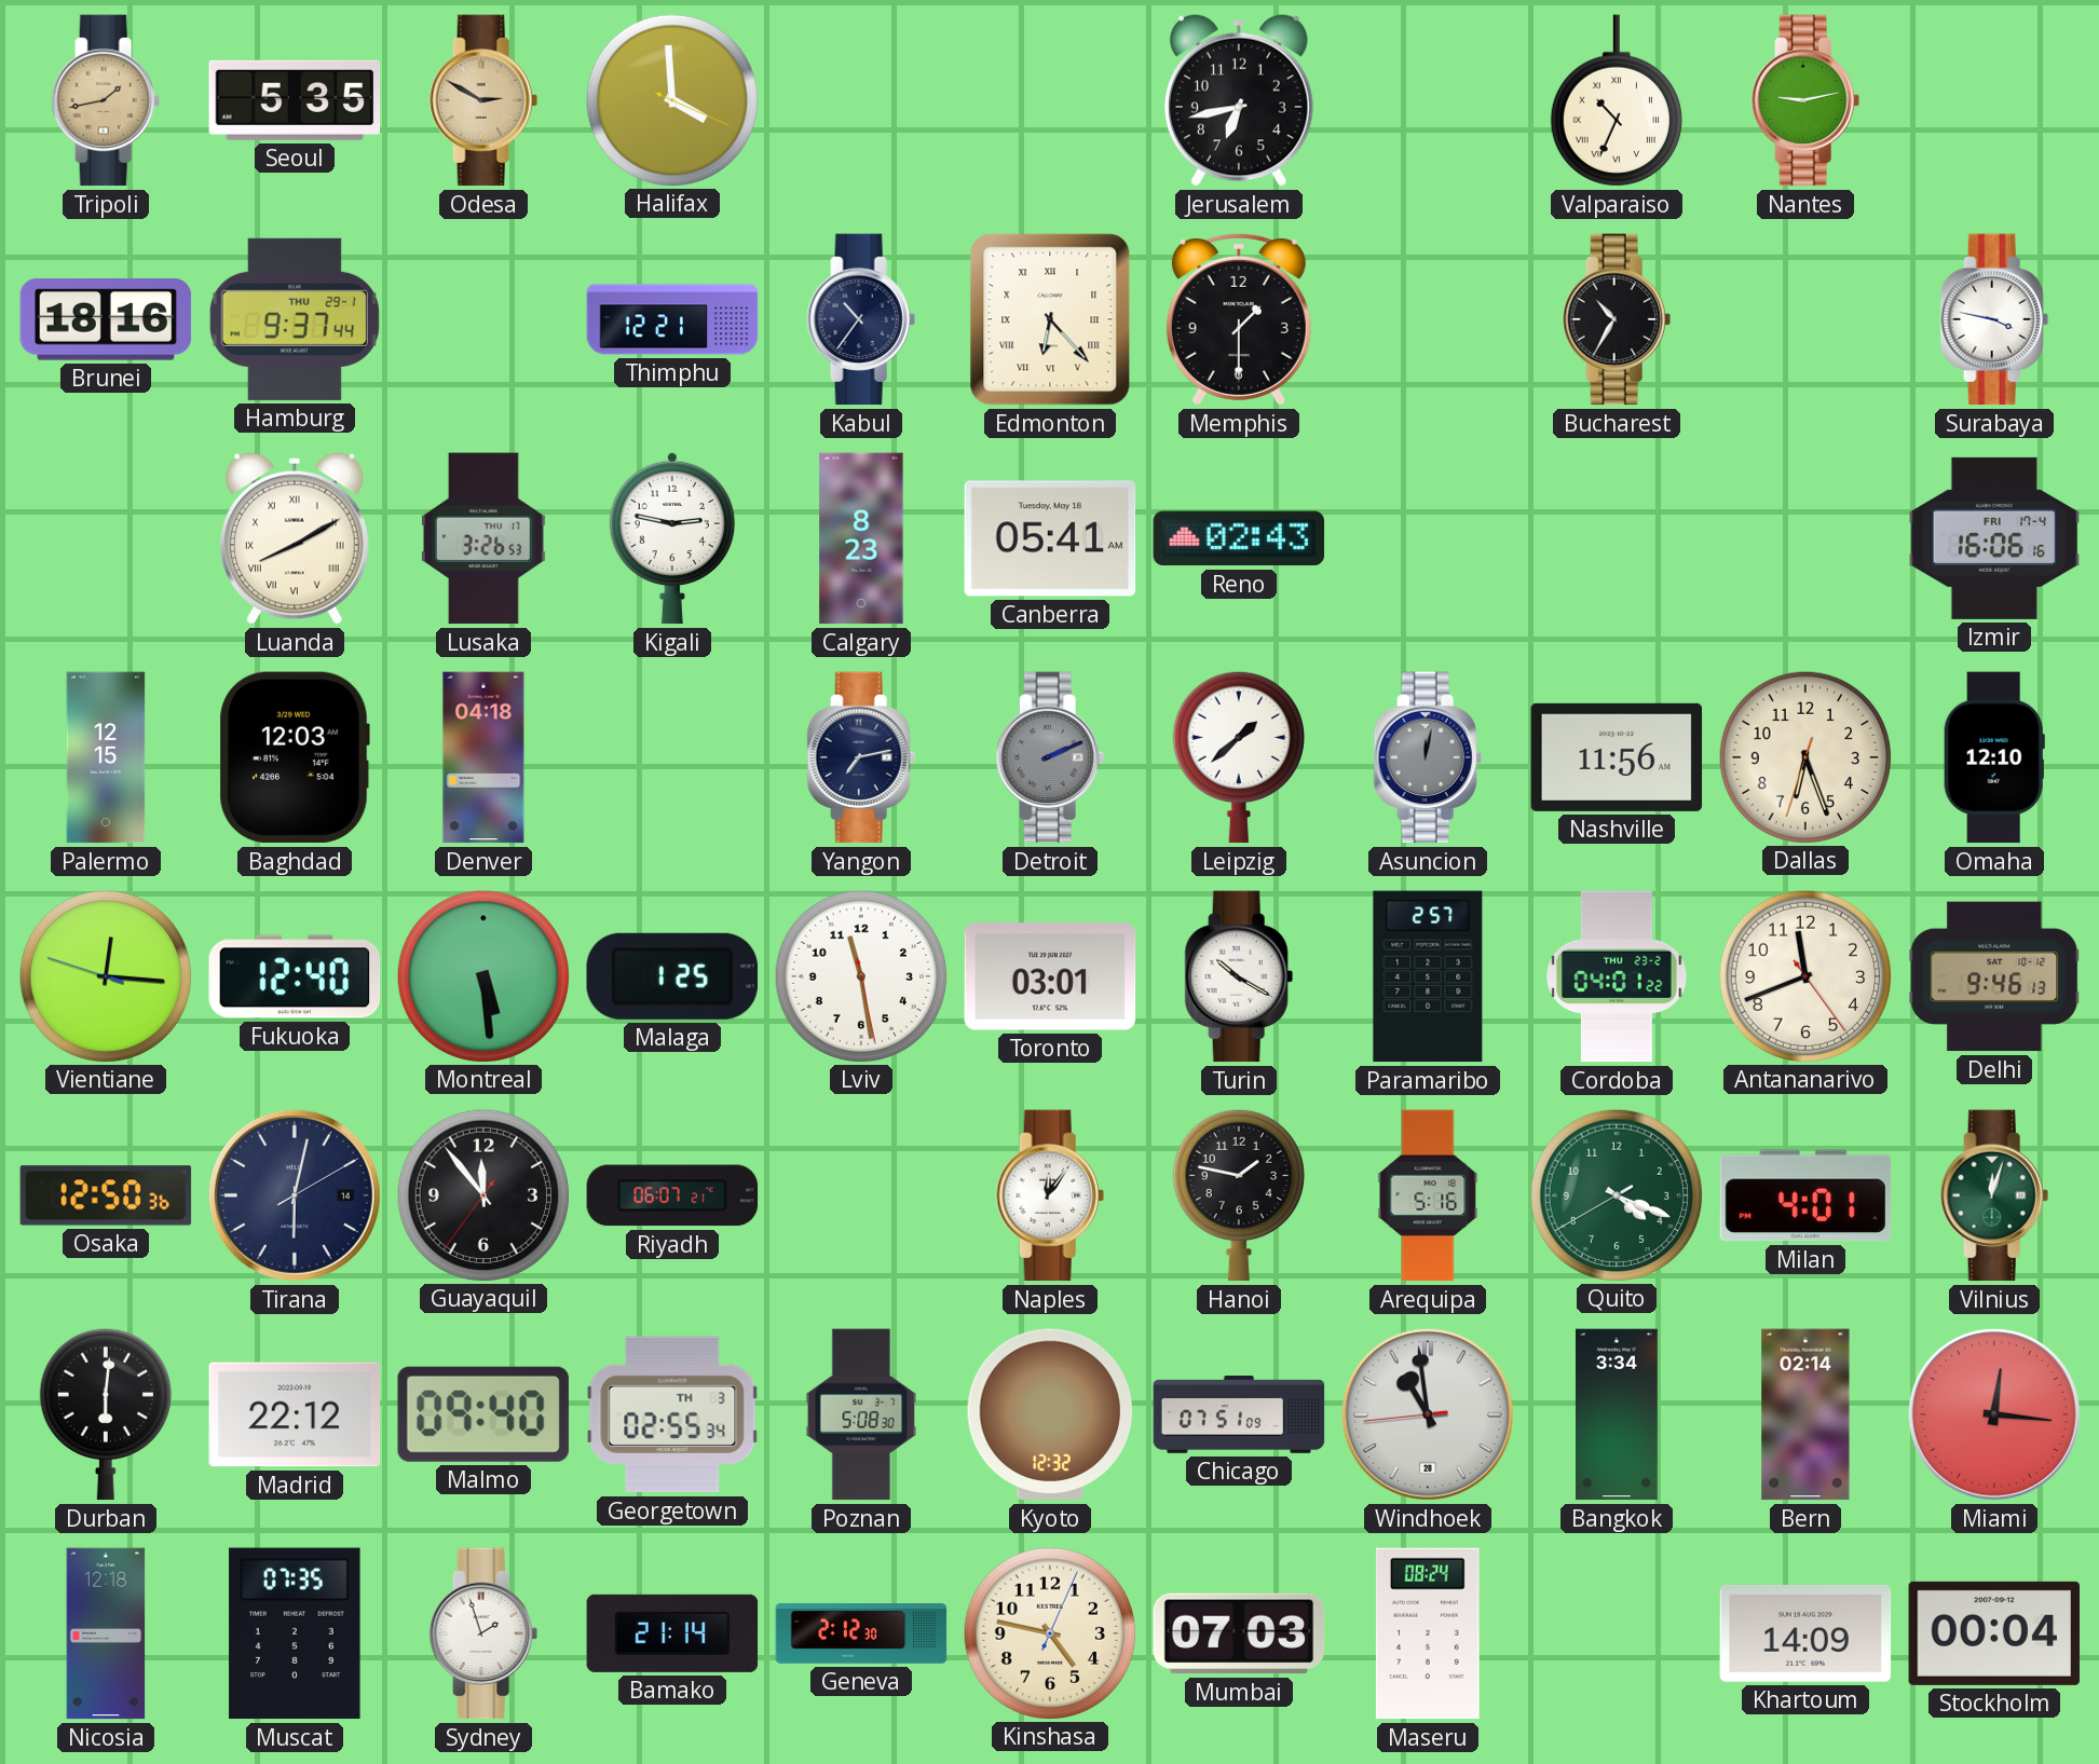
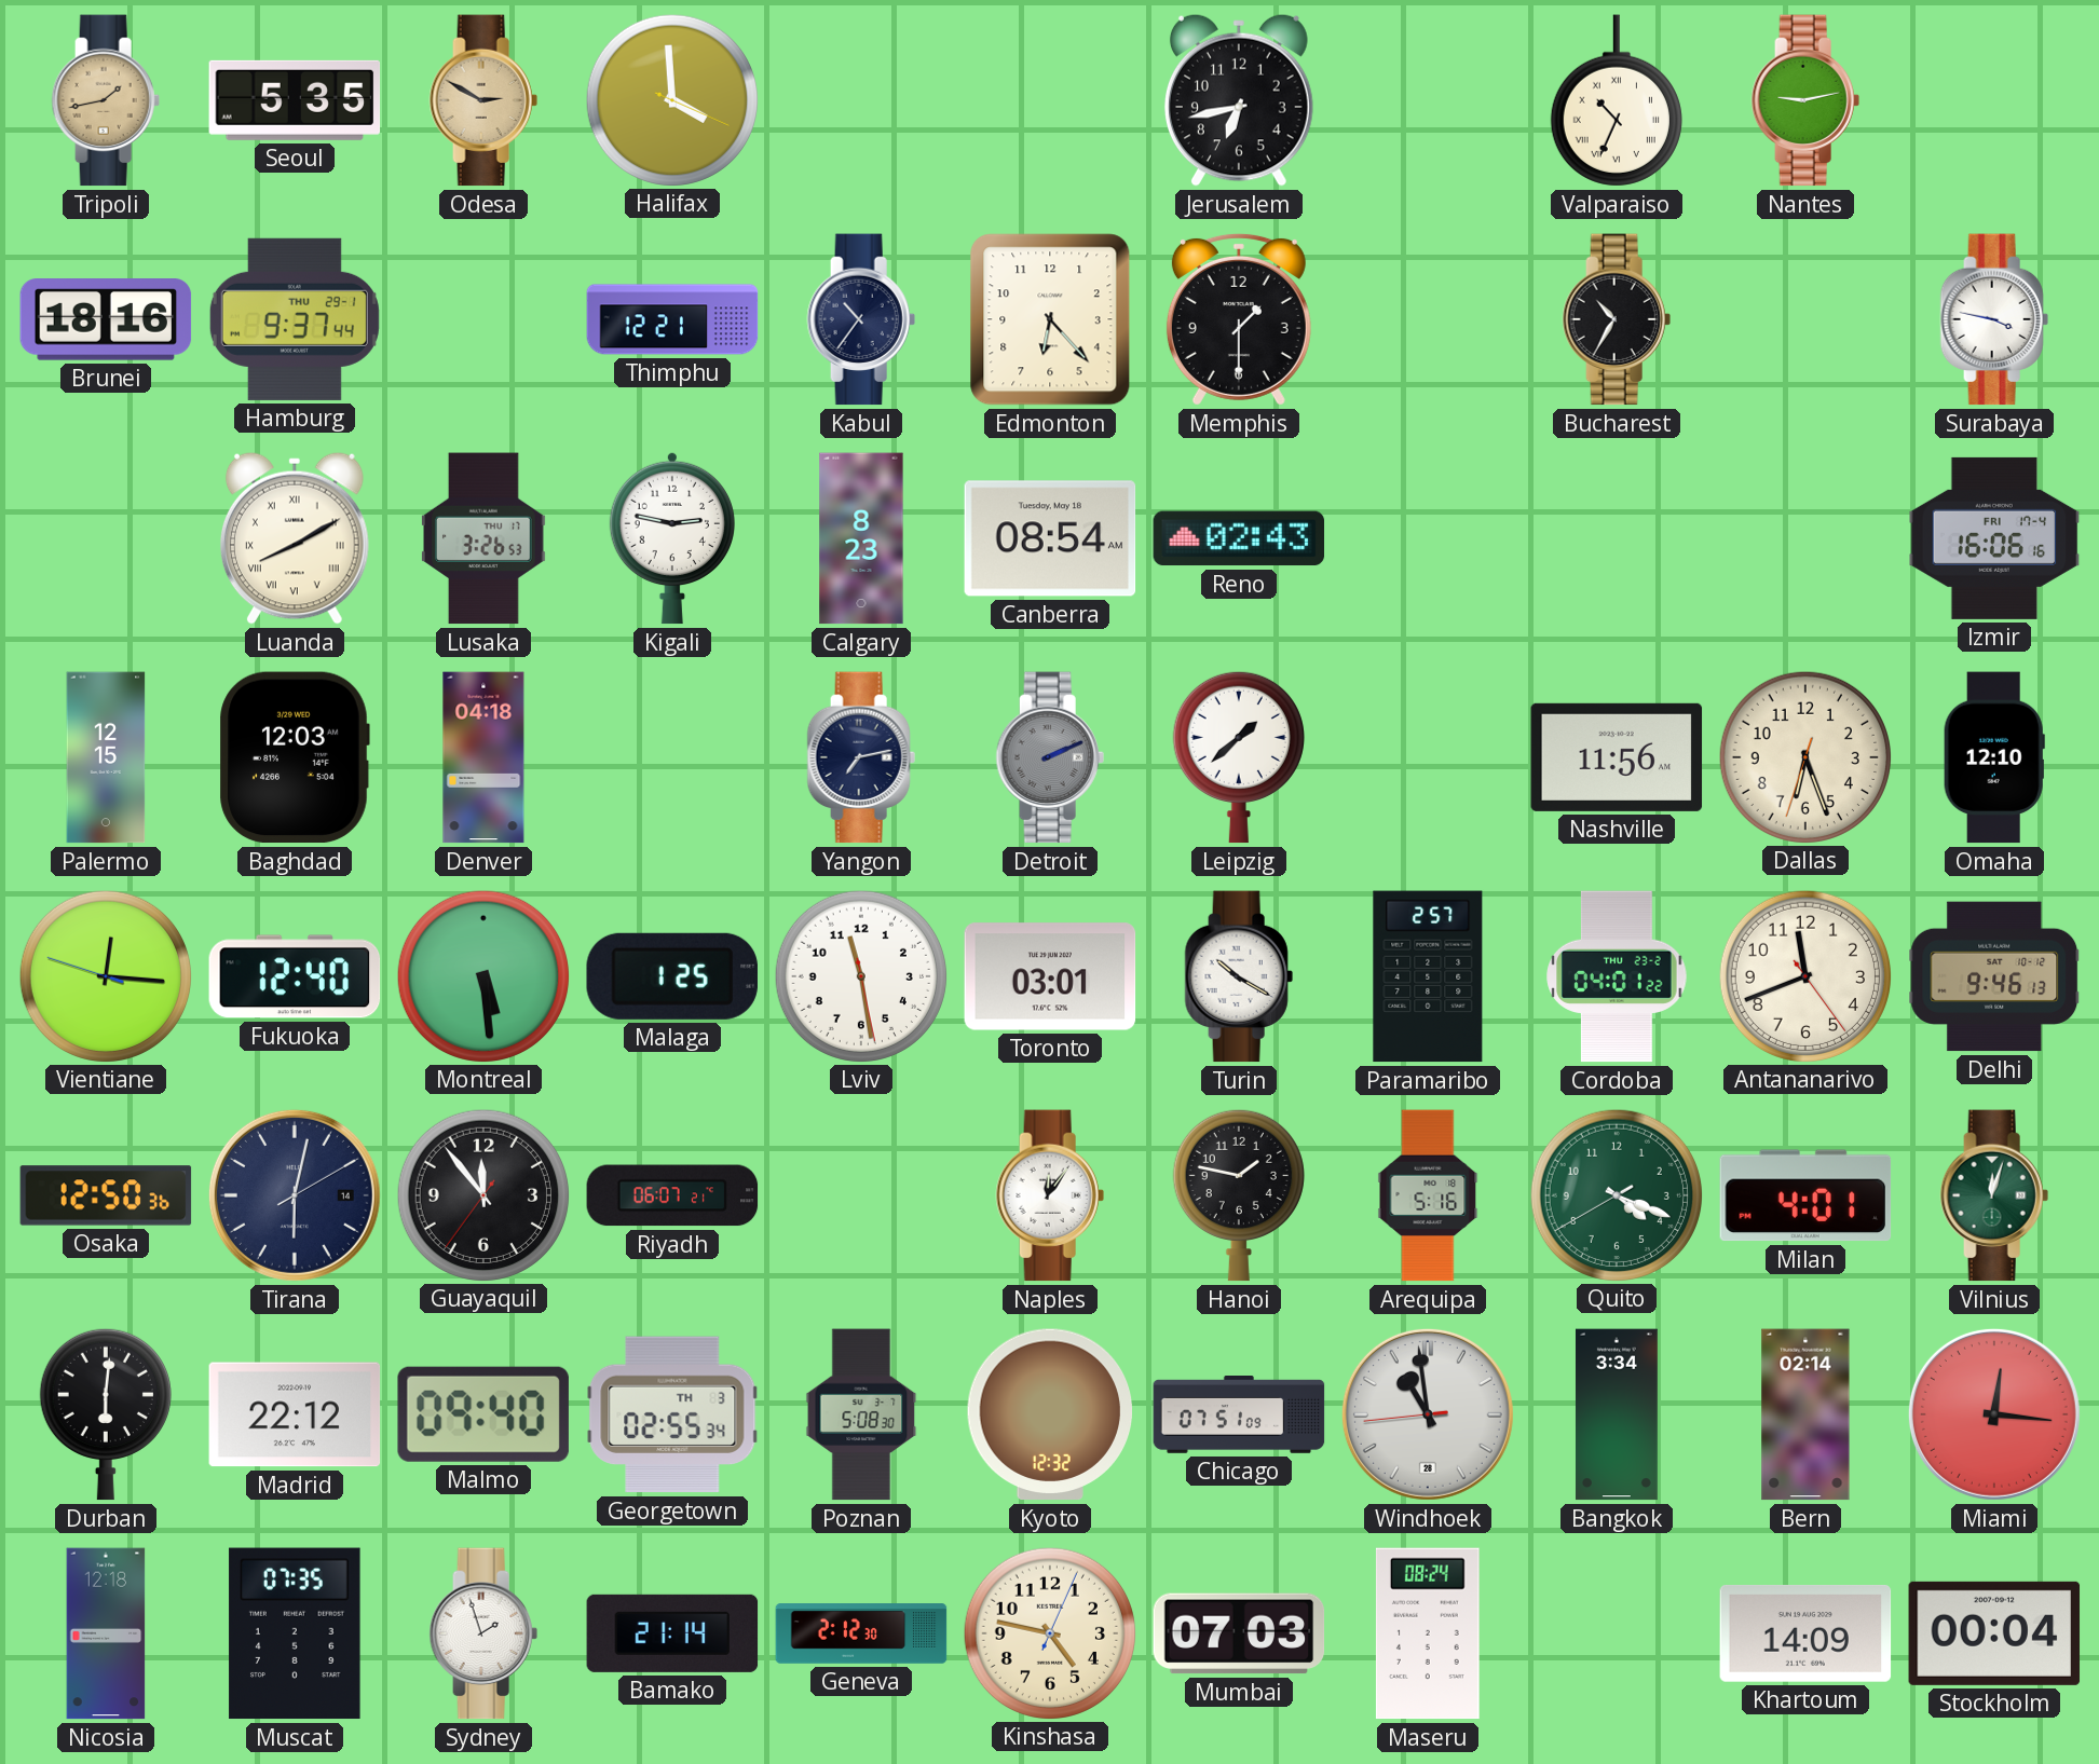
Edmonton numerals: Roman -> Arabic
Canberra: 05:41 -> 08:54
Asuncion: 12:02 -> none
